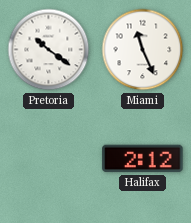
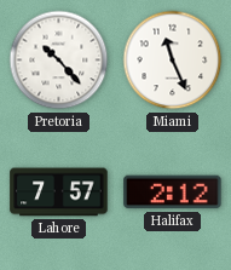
Pretoria: 10:21 -> 10:23
Lahore: none -> 7:57
